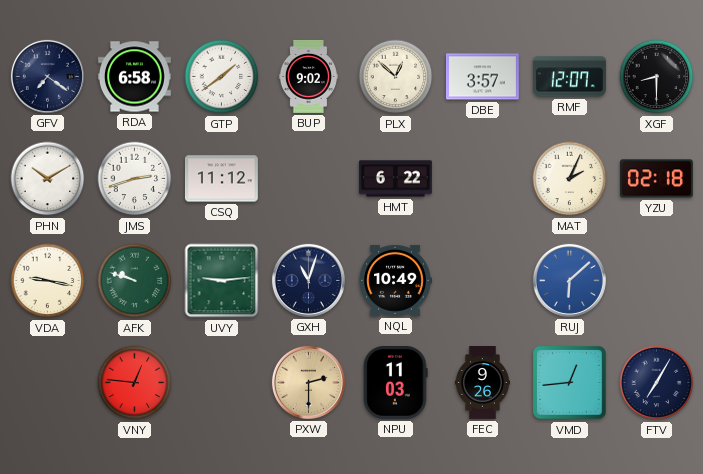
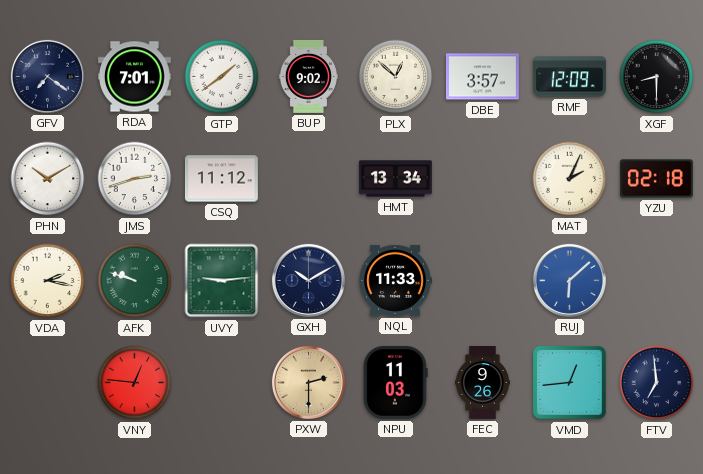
RDA: 6:58 -> 7:01
RMF: 12:07 -> 12:09
HMT: 6:22 -> 13:34
VDA: 9:17 -> 2:17
GXH: 11:03 -> 10:10
NQL: 10:49 -> 11:33
FTV: 7:05 -> 6:59
